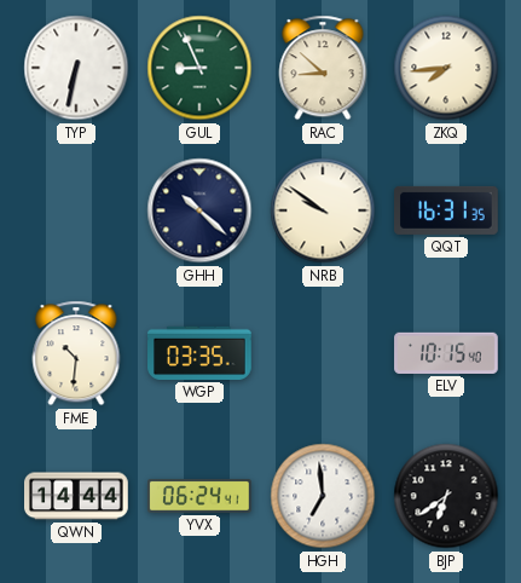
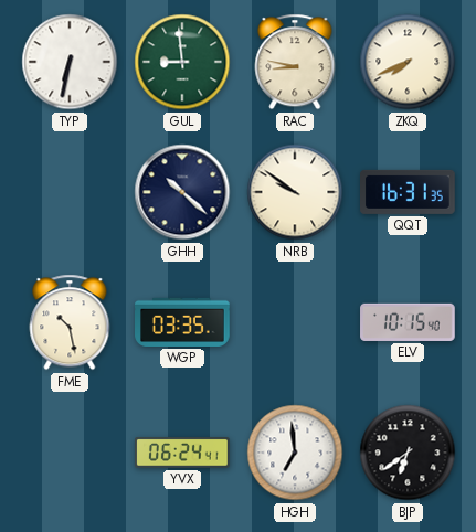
GUL: 8:56 -> 8:59
RAC: 8:52 -> 8:47
ZKQ: 7:44 -> 7:41
FME: 10:31 -> 10:28
QWN: 14:44 -> none
